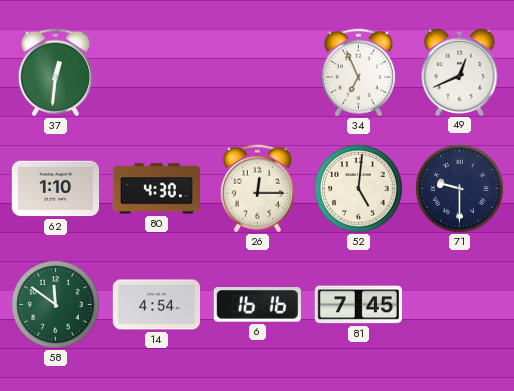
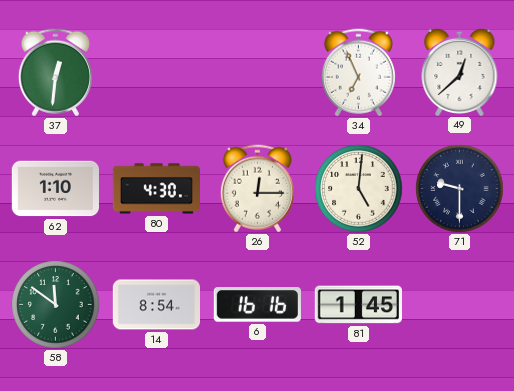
49: 12:41 -> 12:38
14: 4:54 -> 8:54
81: 7:45 -> 1:45
